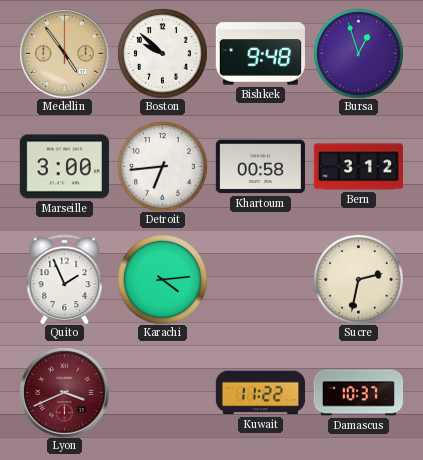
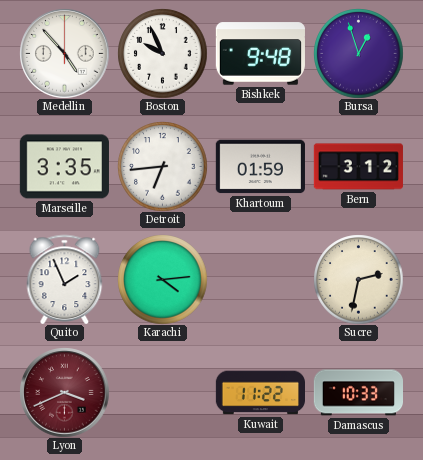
Medellin: 4:54 -> 4:53
Medellin dial: champagne -> white
Boston: 9:52 -> 9:56
Marseille: 3:00 -> 3:35
Khartoum: 00:58 -> 01:59
Damascus: 10:37 -> 10:33
